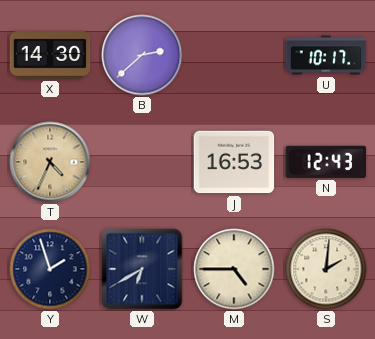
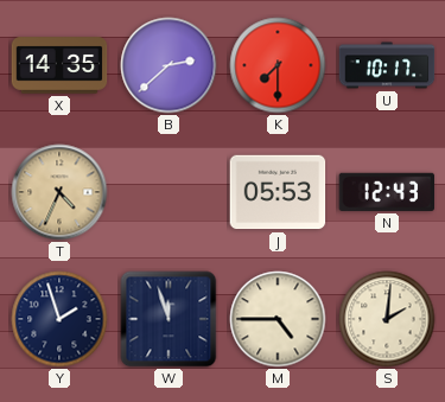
X: 14:30 -> 14:35
K: none -> 7:30
J: 16:53 -> 05:53
W: 6:40 -> 11:57
